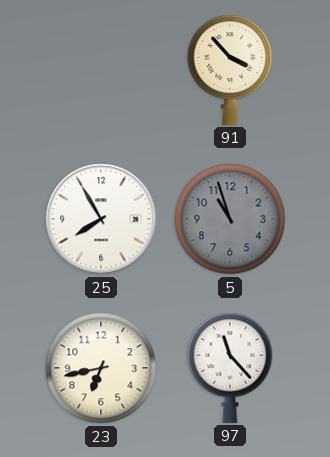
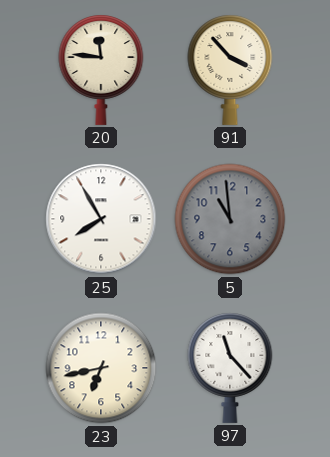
20: none -> 11:46
5: 10:57 -> 10:59
